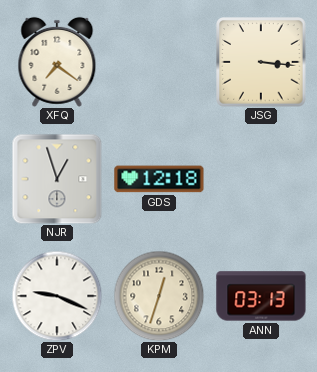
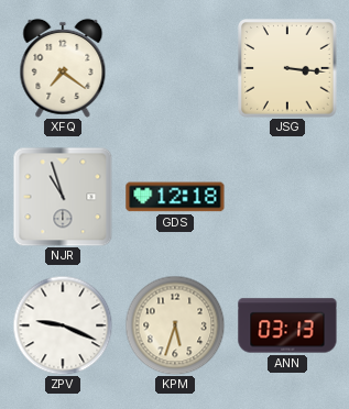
NJR: 12:57 -> 10:57
KPM: 12:33 -> 5:33
